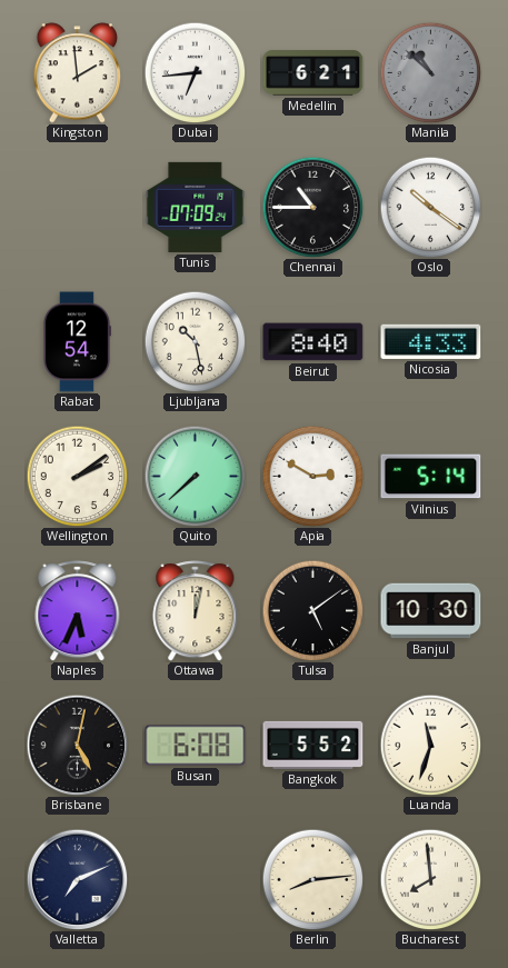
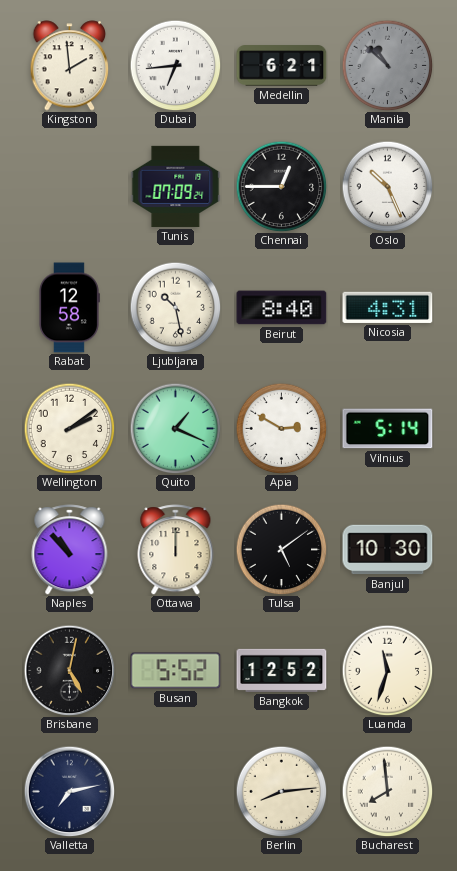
Chennai: 10:45 -> 12:45
Oslo: 10:21 -> 10:26
Rabat: 12:54 -> 12:58
Nicosia: 4:33 -> 4:31
Quito: 7:38 -> 1:19
Naples: 5:34 -> 10:53
Ottawa: 12:02 -> 12:00
Busan: 6:08 -> 5:52
Bangkok: 5:52 -> 12:52
Valletta: 7:11 -> 7:13
